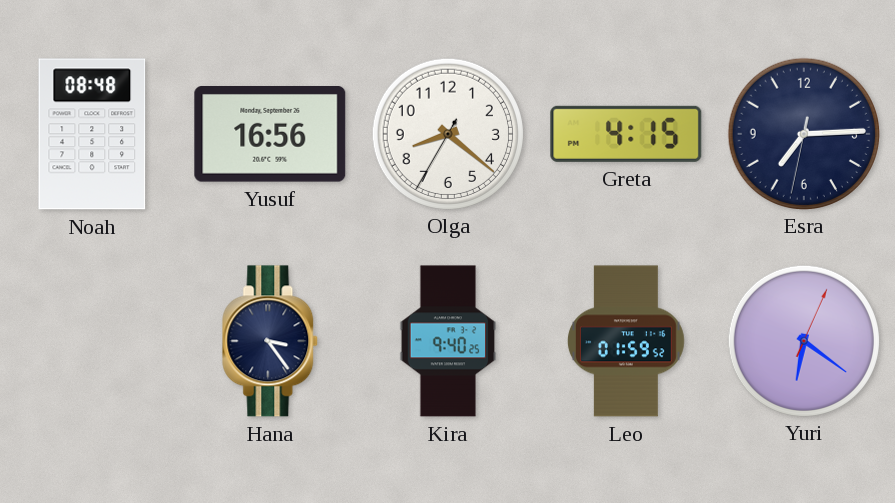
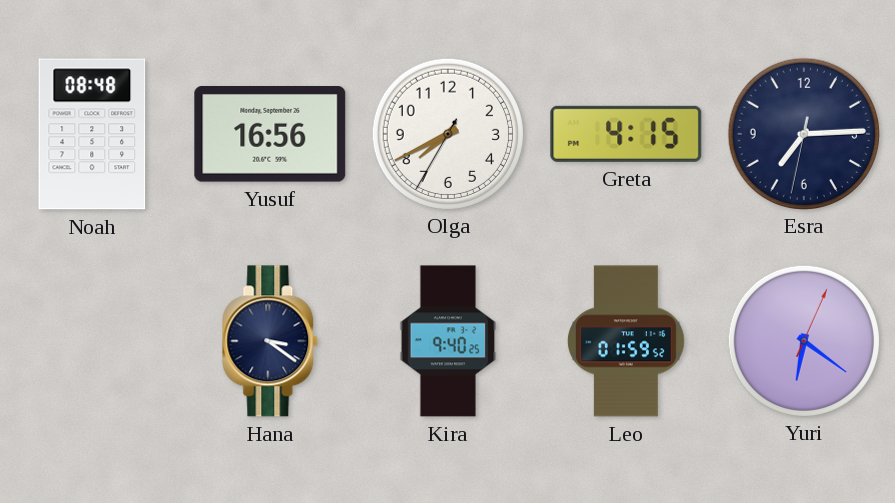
Olga: 8:21 -> 7:40
Hana: 3:24 -> 3:21
